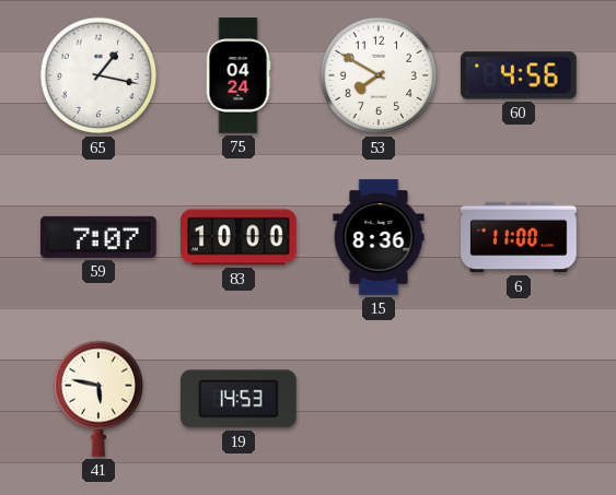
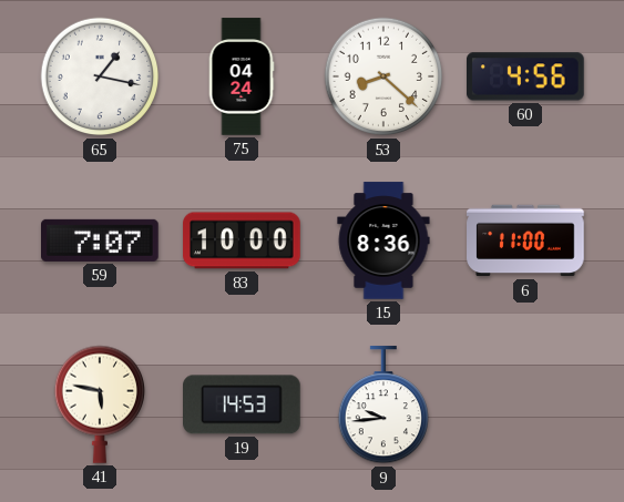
53: 7:50 -> 8:22
9: none -> 9:44
